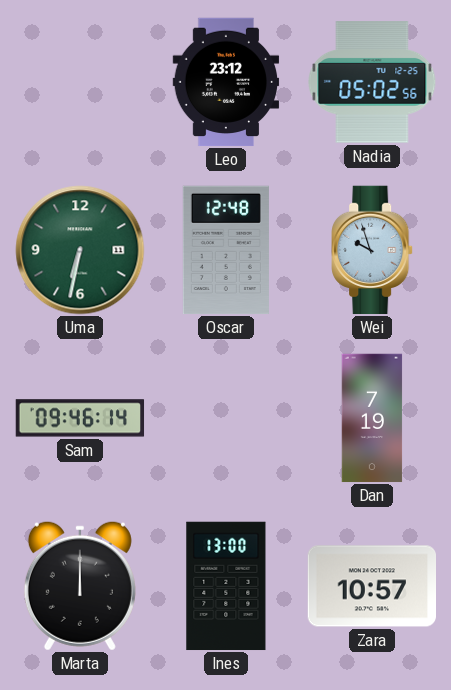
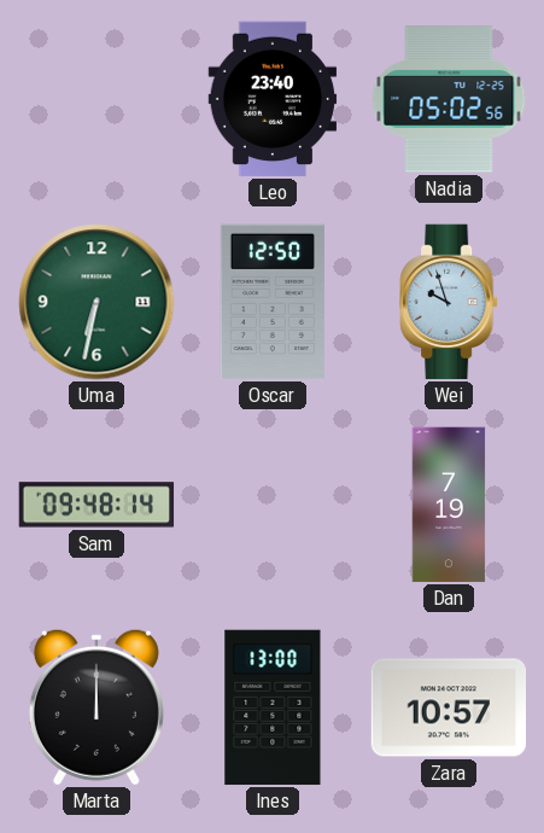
Leo: 23:12 -> 23:40
Oscar: 12:48 -> 12:50
Sam: 09:46 -> 09:48
